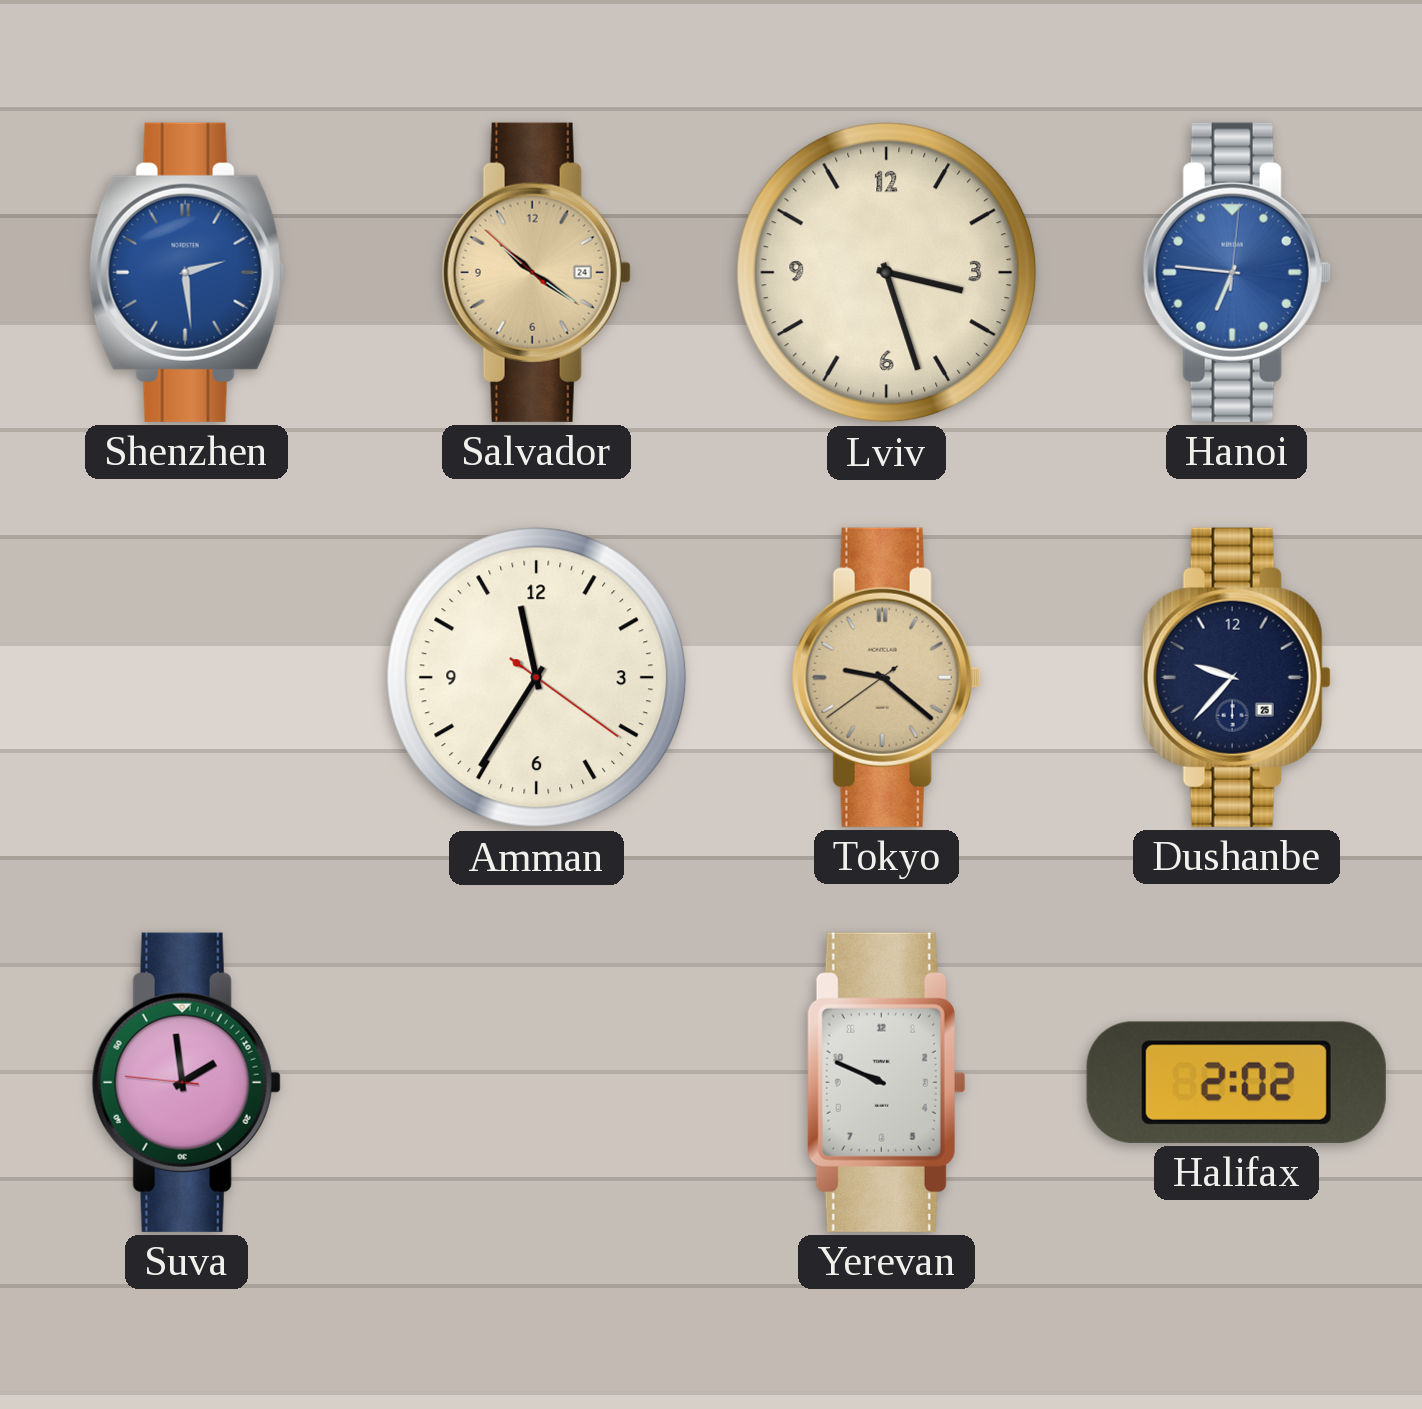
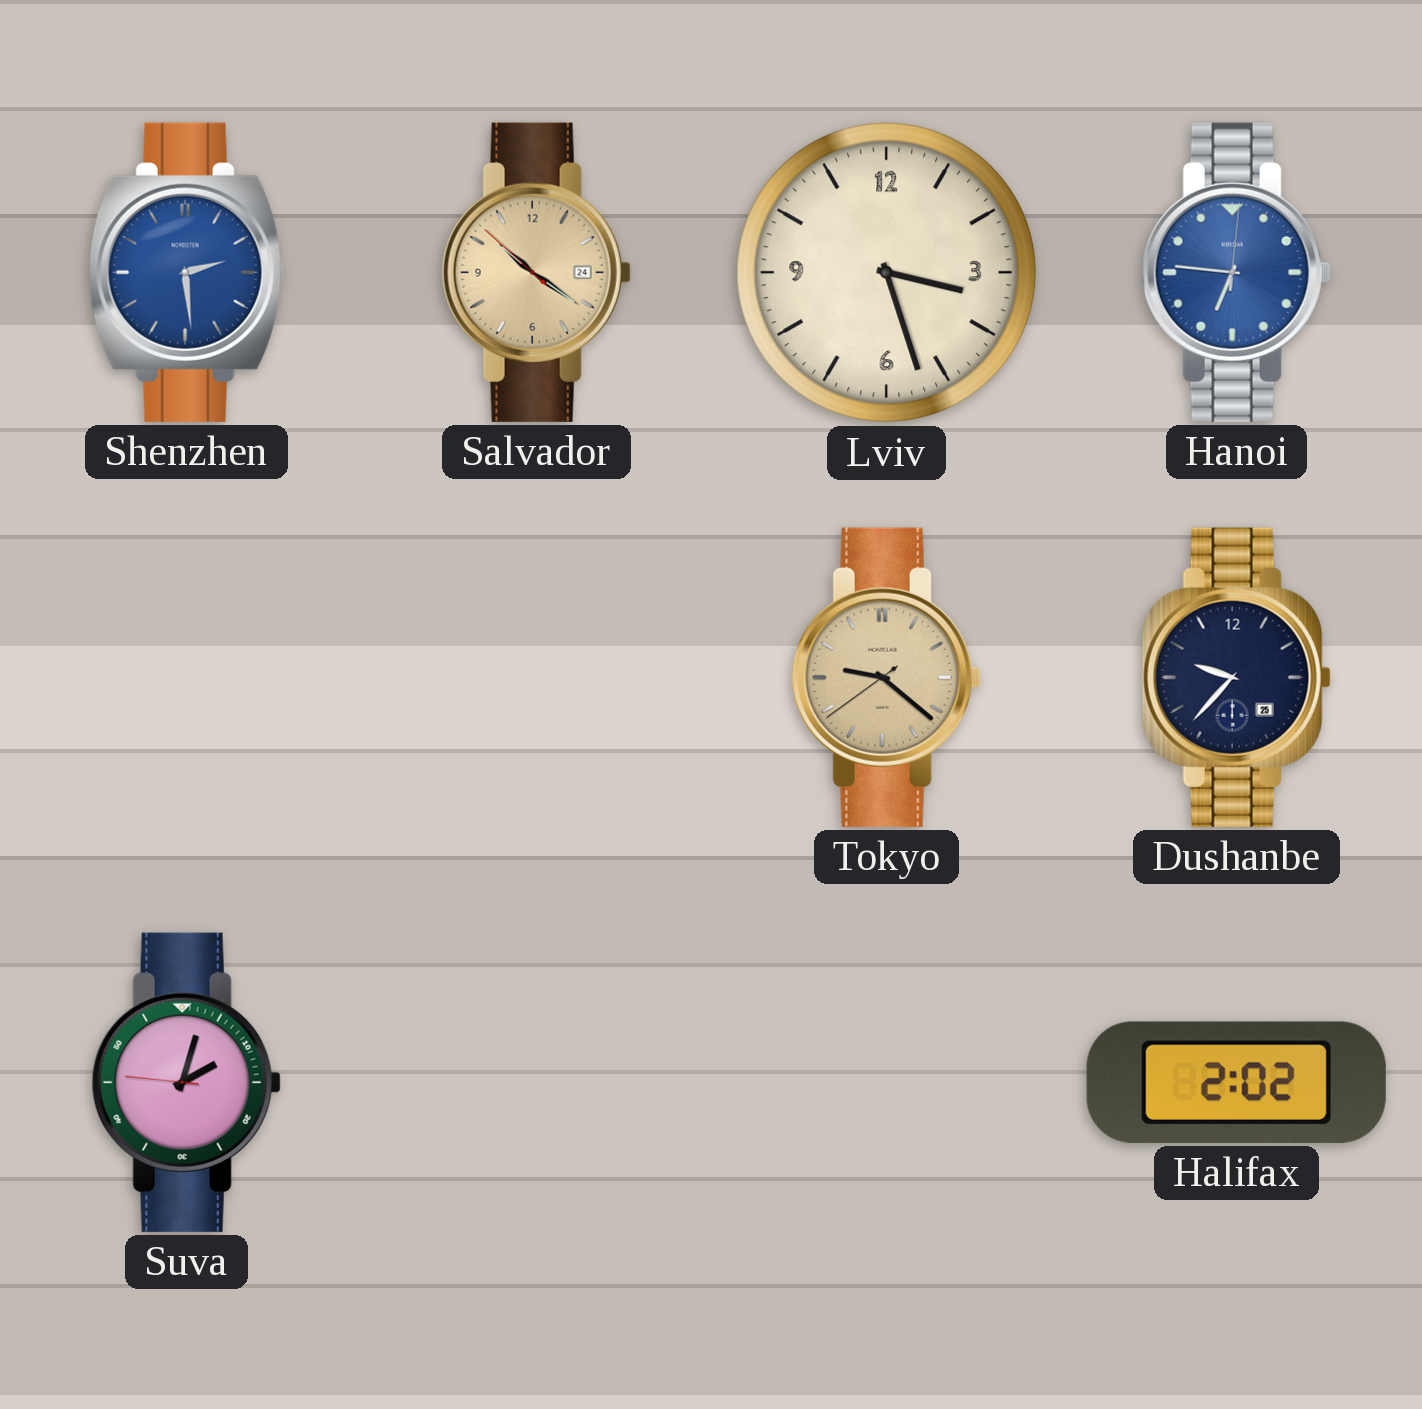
Amman: 11:35 -> none
Suva: 1:58 -> 2:02
Yerevan: 9:49 -> none
